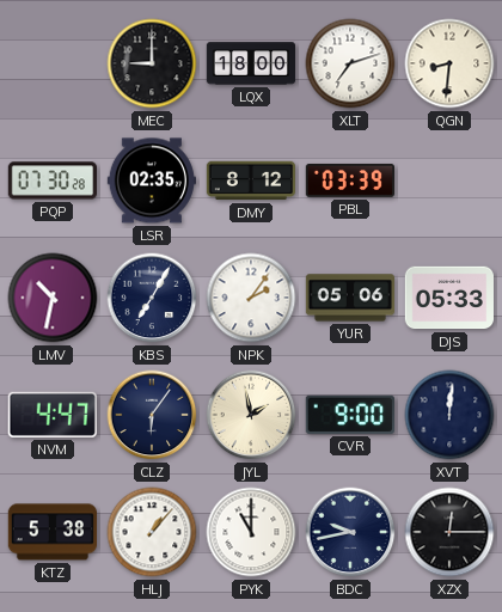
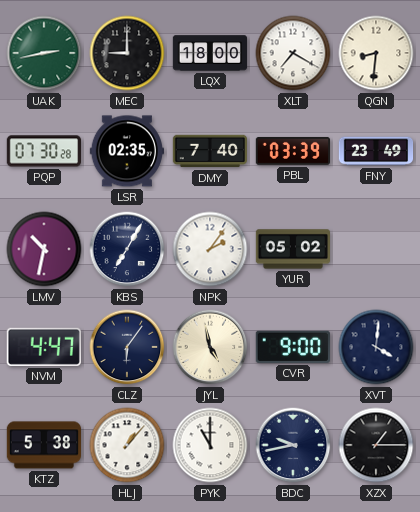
UAK: none -> 2:43
XLT: 7:12 -> 7:20
DMY: 8:12 -> 7:40
FNY: none -> 23:49
YUR: 05:06 -> 05:02
DJS: 05:33 -> none
JYL: 1:58 -> 4:58
XVT: 12:01 -> 4:01
XZX: 12:15 -> 1:15
